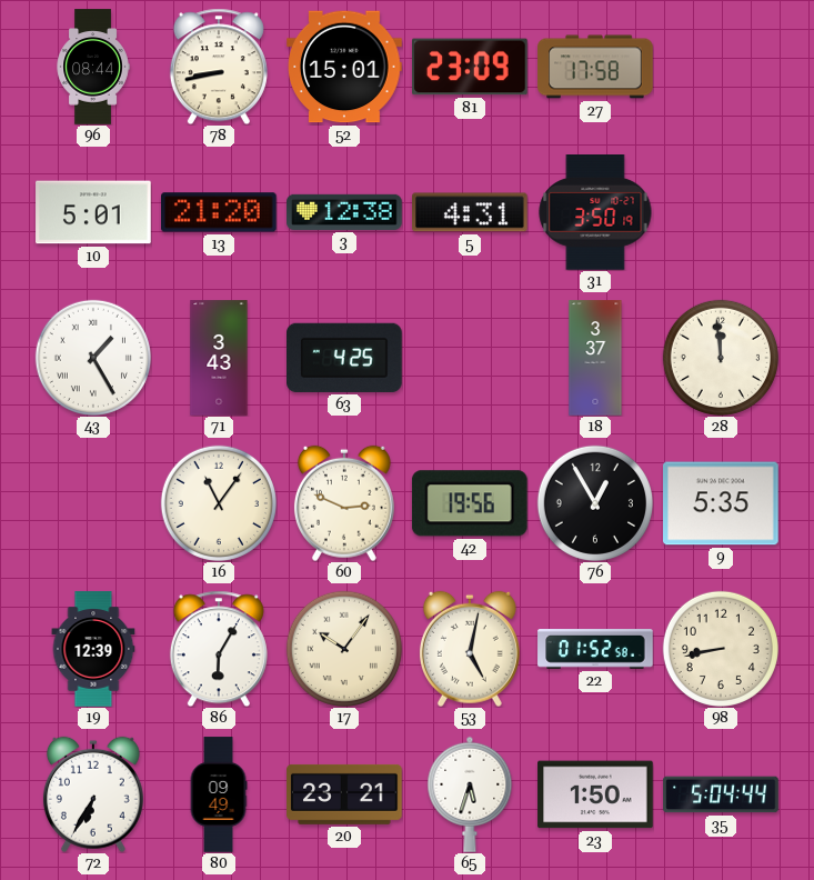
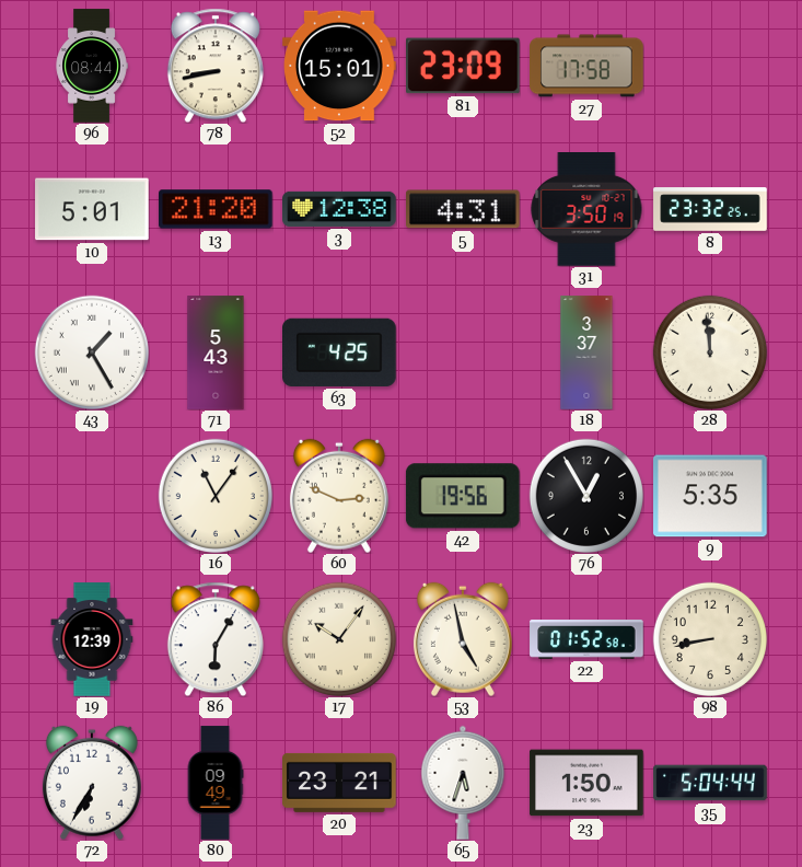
8: none -> 23:32
71: 3:43 -> 5:43
53: 5:02 -> 4:58
